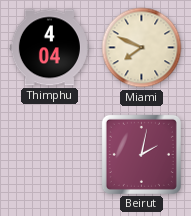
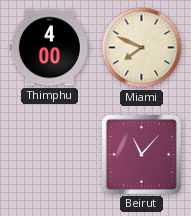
Thimphu: 4:04 -> 4:00
Beirut: 2:02 -> 11:07
